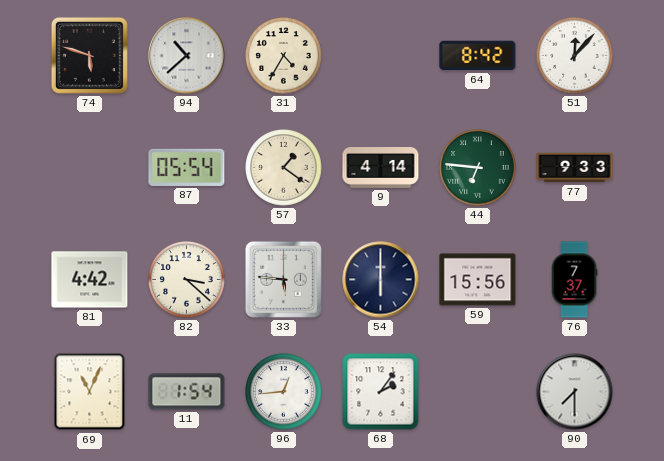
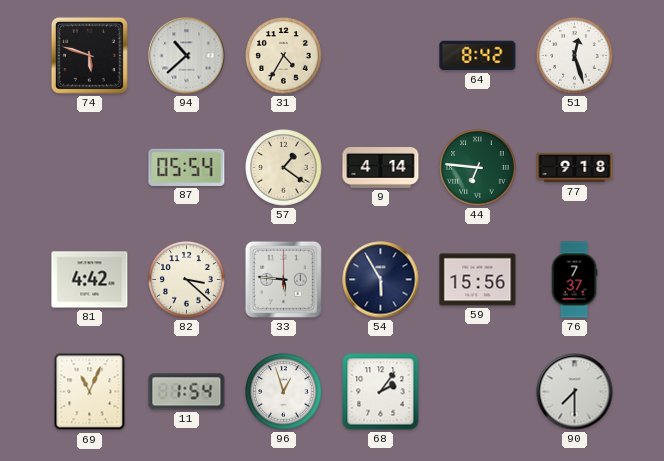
51: 12:07 -> 12:27
77: 9:33 -> 9:18
54: 6:00 -> 5:55
96: 12:44 -> 12:57
